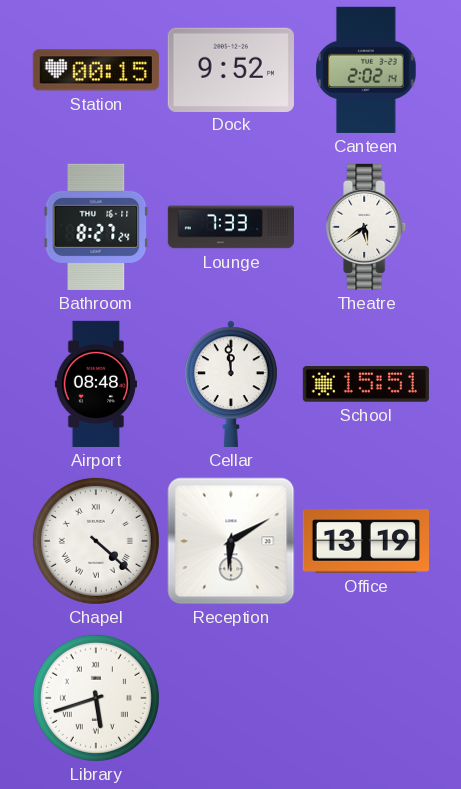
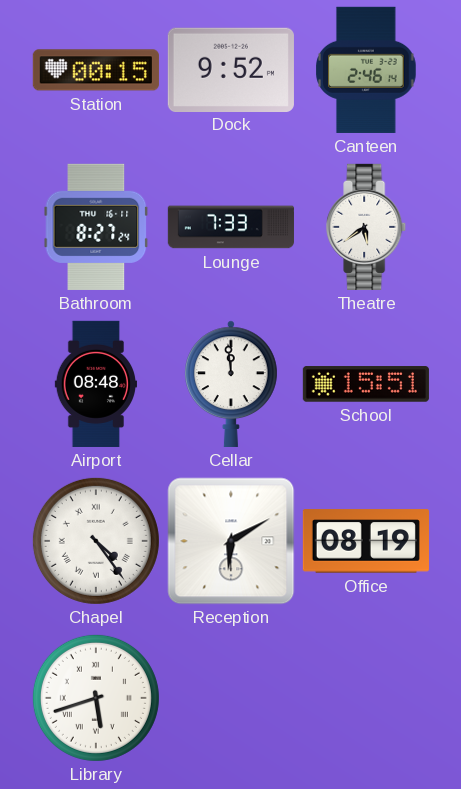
Canteen: 2:02 -> 2:46
Chapel: 4:22 -> 4:24
Office: 13:19 -> 08:19
